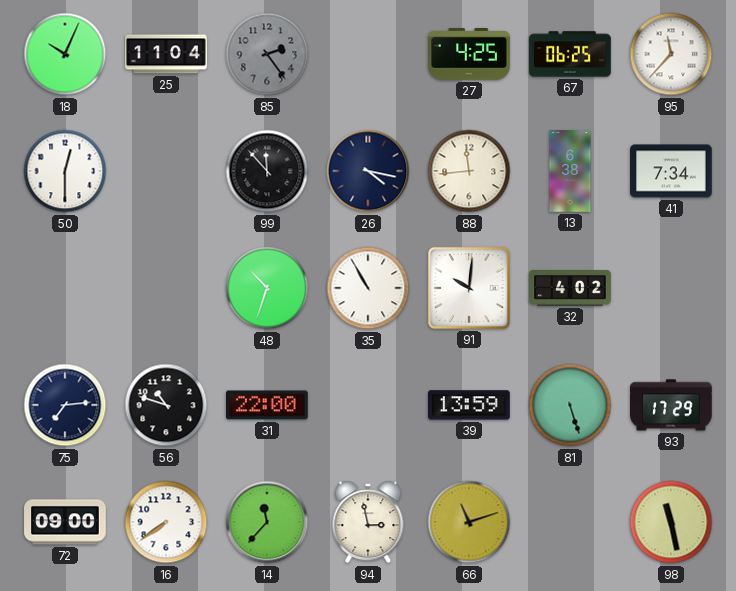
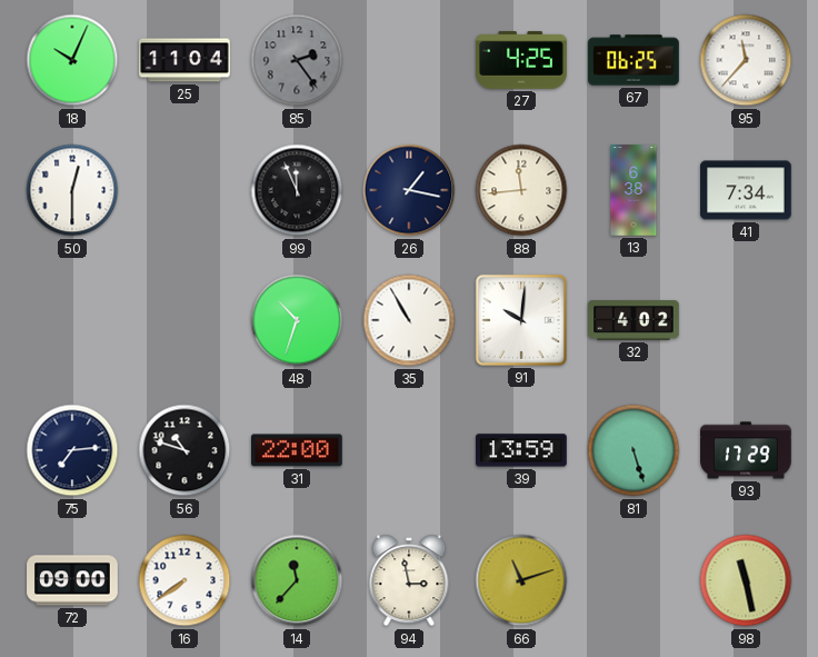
99: 11:53 -> 11:56
26: 4:17 -> 1:17
